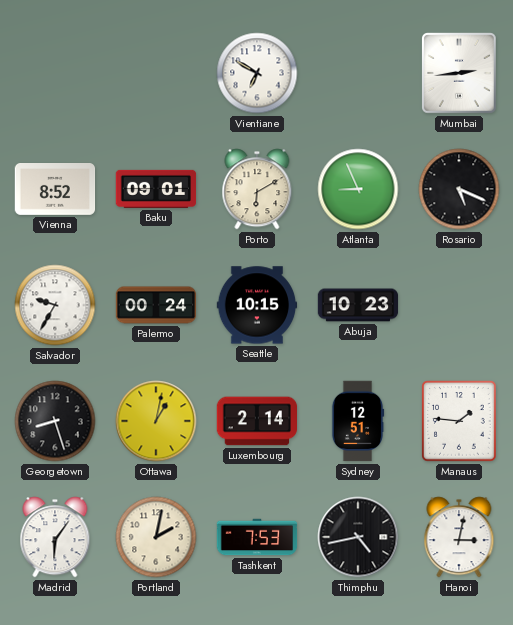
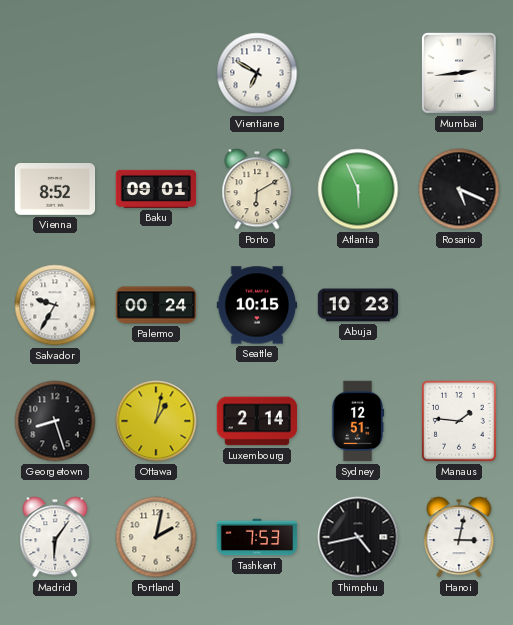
Atlanta: 8:56 -> 5:56
